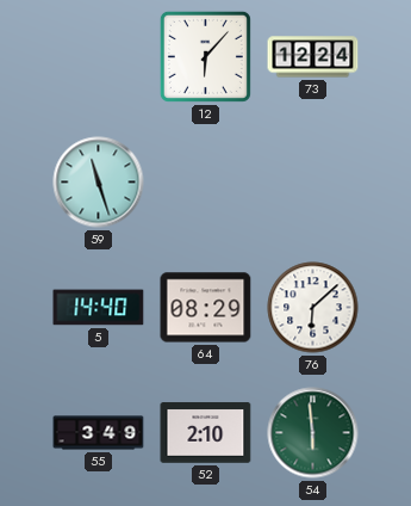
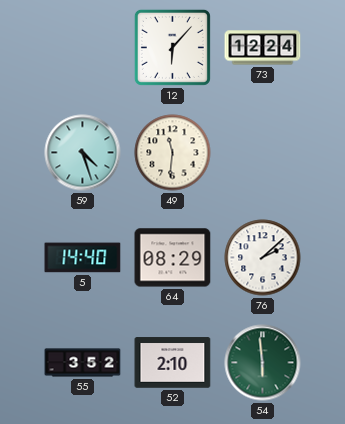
59: 11:27 -> 4:27
49: none -> 11:31
76: 6:08 -> 2:08
55: 3:49 -> 3:52
